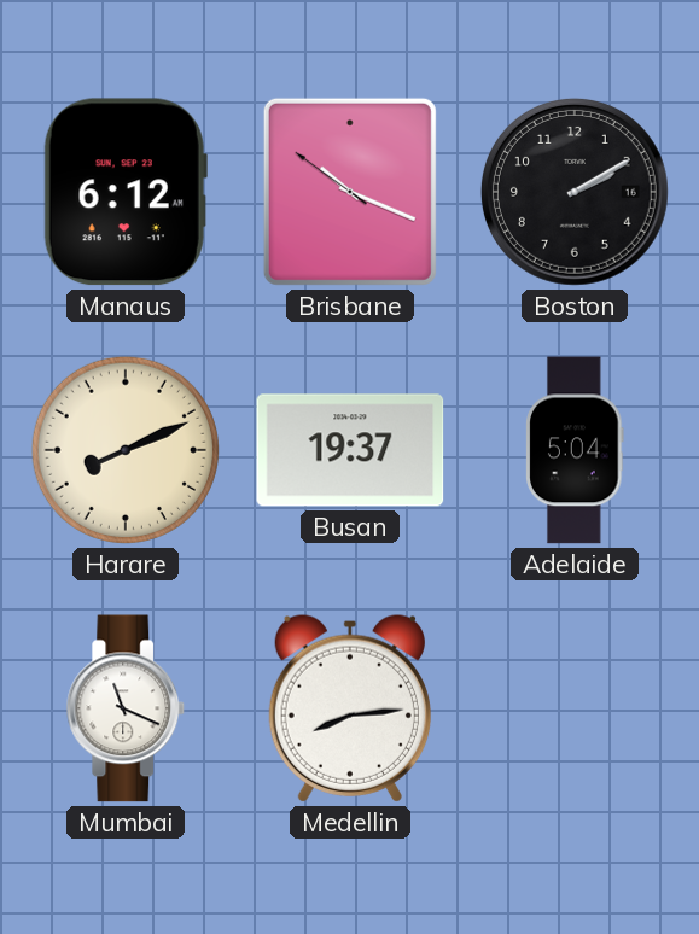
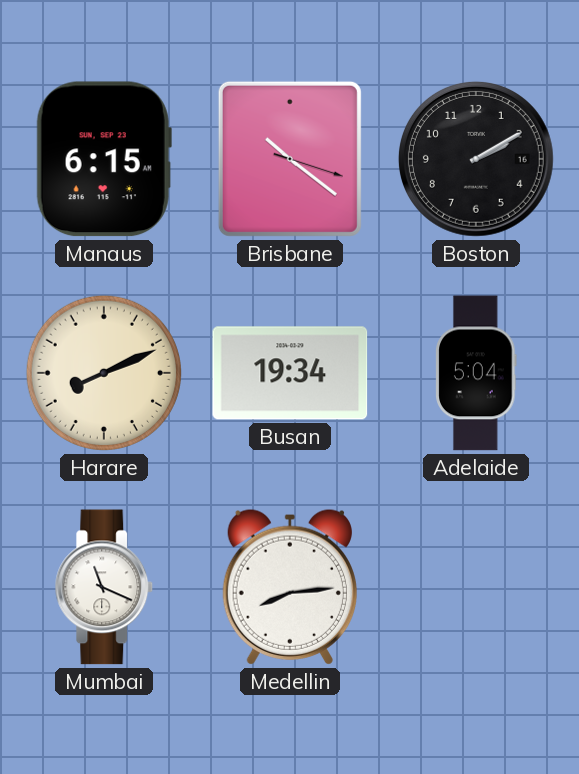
Manaus: 6:12 -> 6:15
Brisbane: 10:18 -> 10:21
Busan: 19:37 -> 19:34
